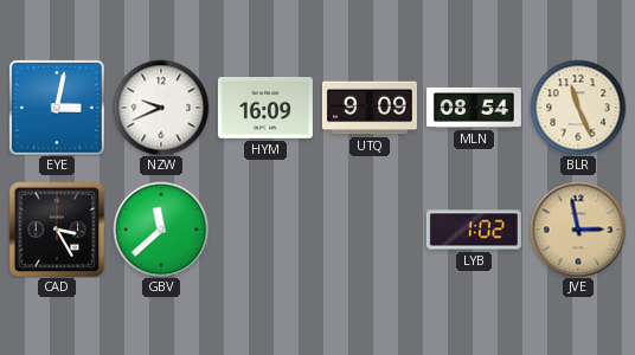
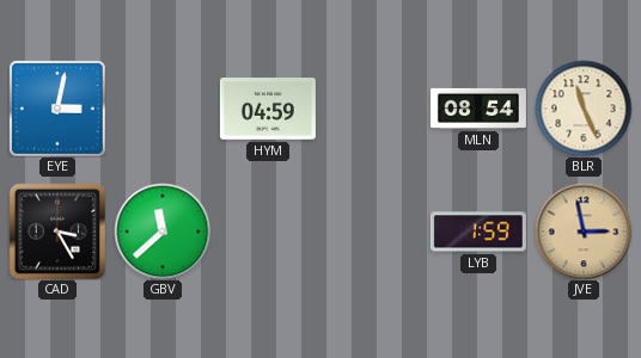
NZW: 9:41 -> none
HYM: 16:09 -> 04:59
UTQ: 9:09 -> none
LYB: 1:02 -> 1:59
